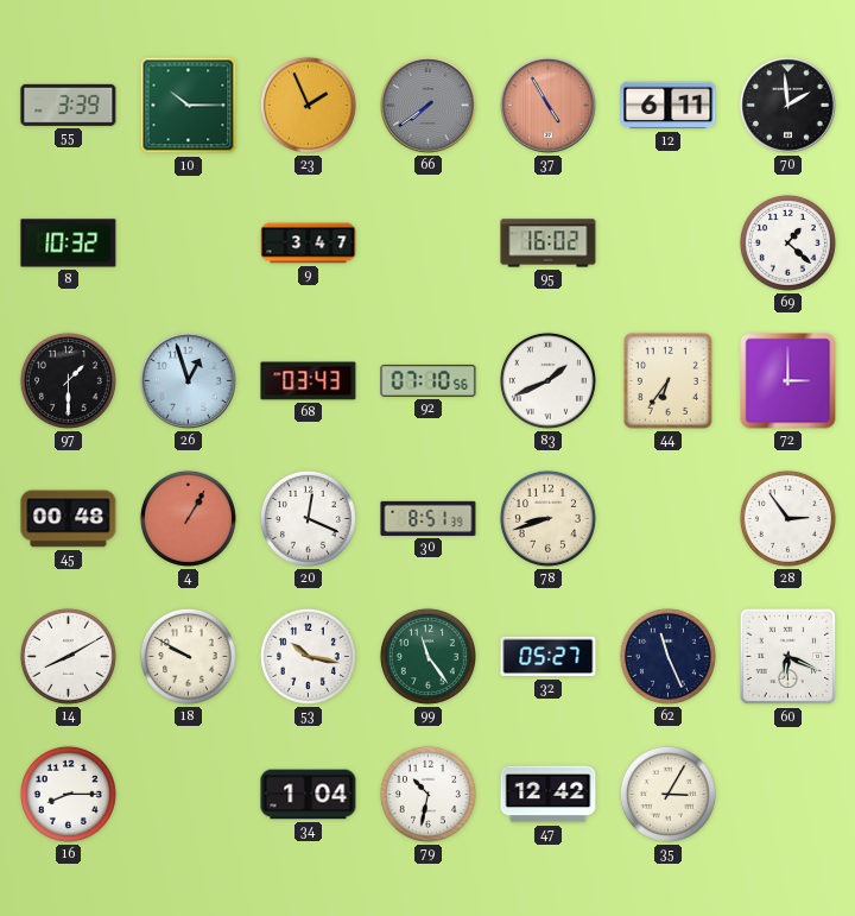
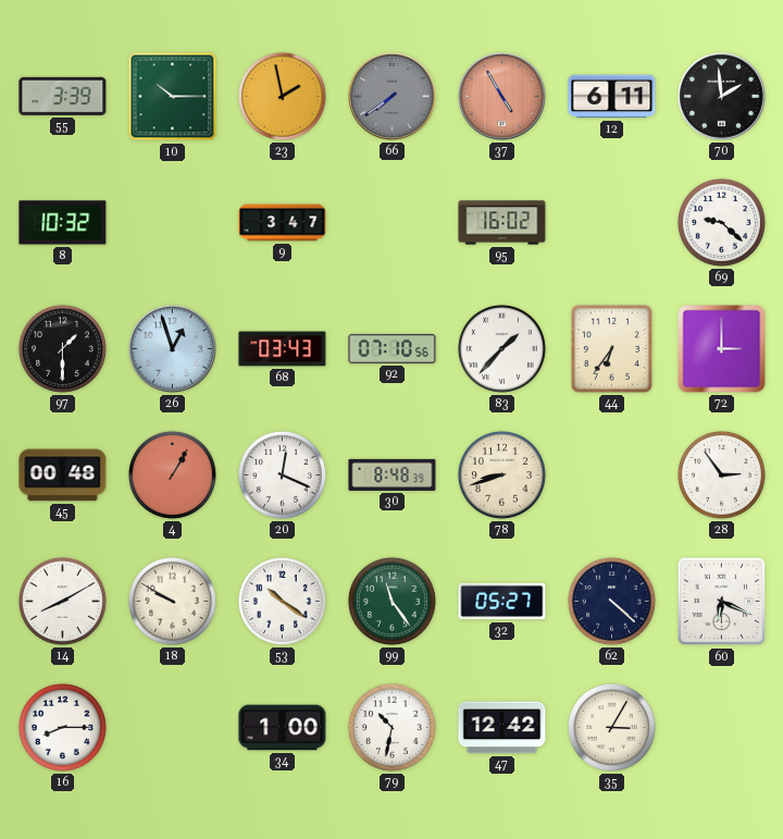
23: 1:56 -> 1:58
69: 1:22 -> 9:22
83: 1:41 -> 1:37
30: 8:51 -> 8:48
53: 10:17 -> 10:21
62: 11:26 -> 4:22
34: 1:04 -> 1:00
